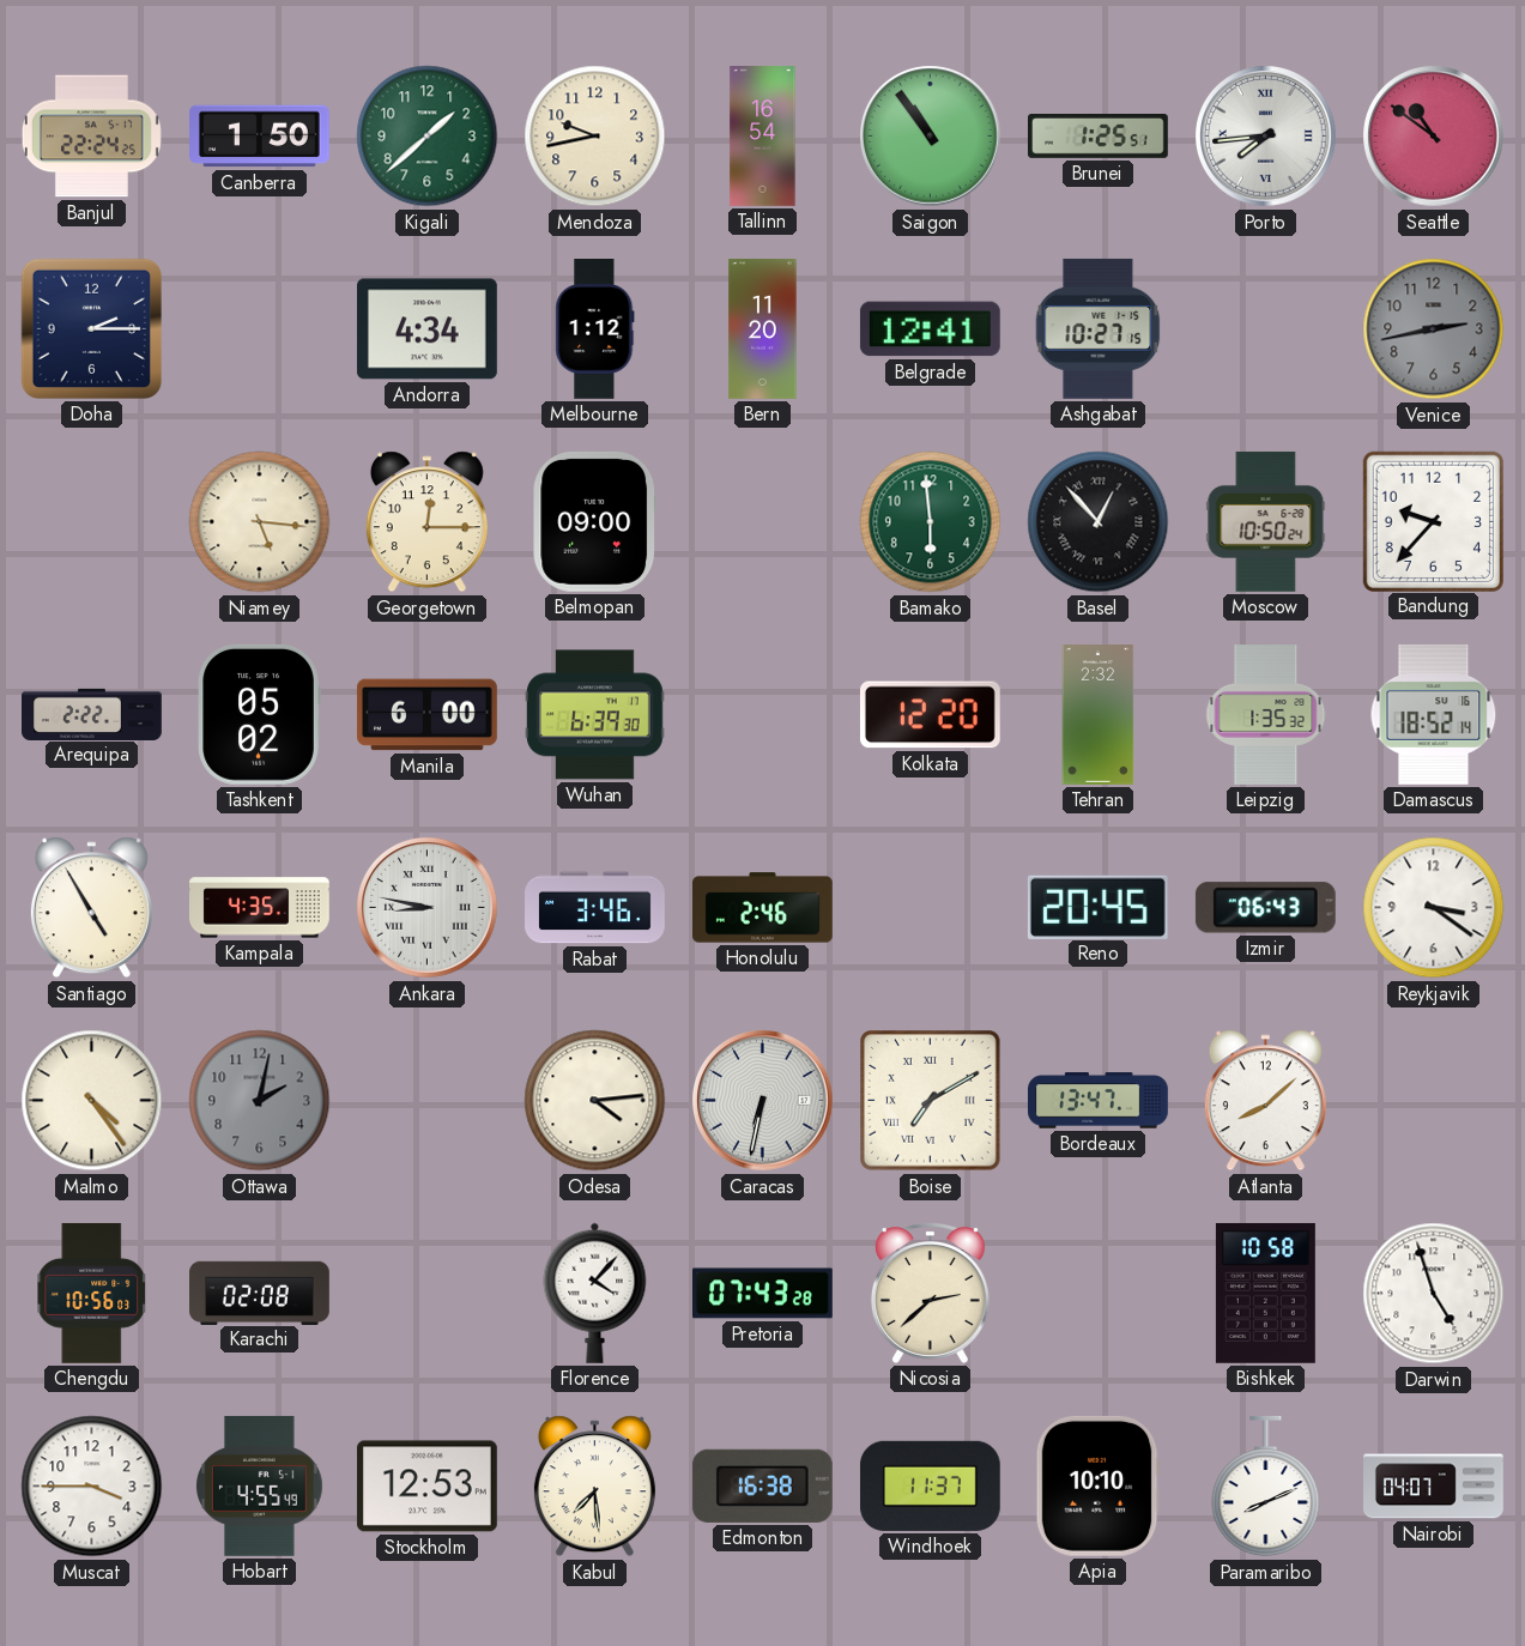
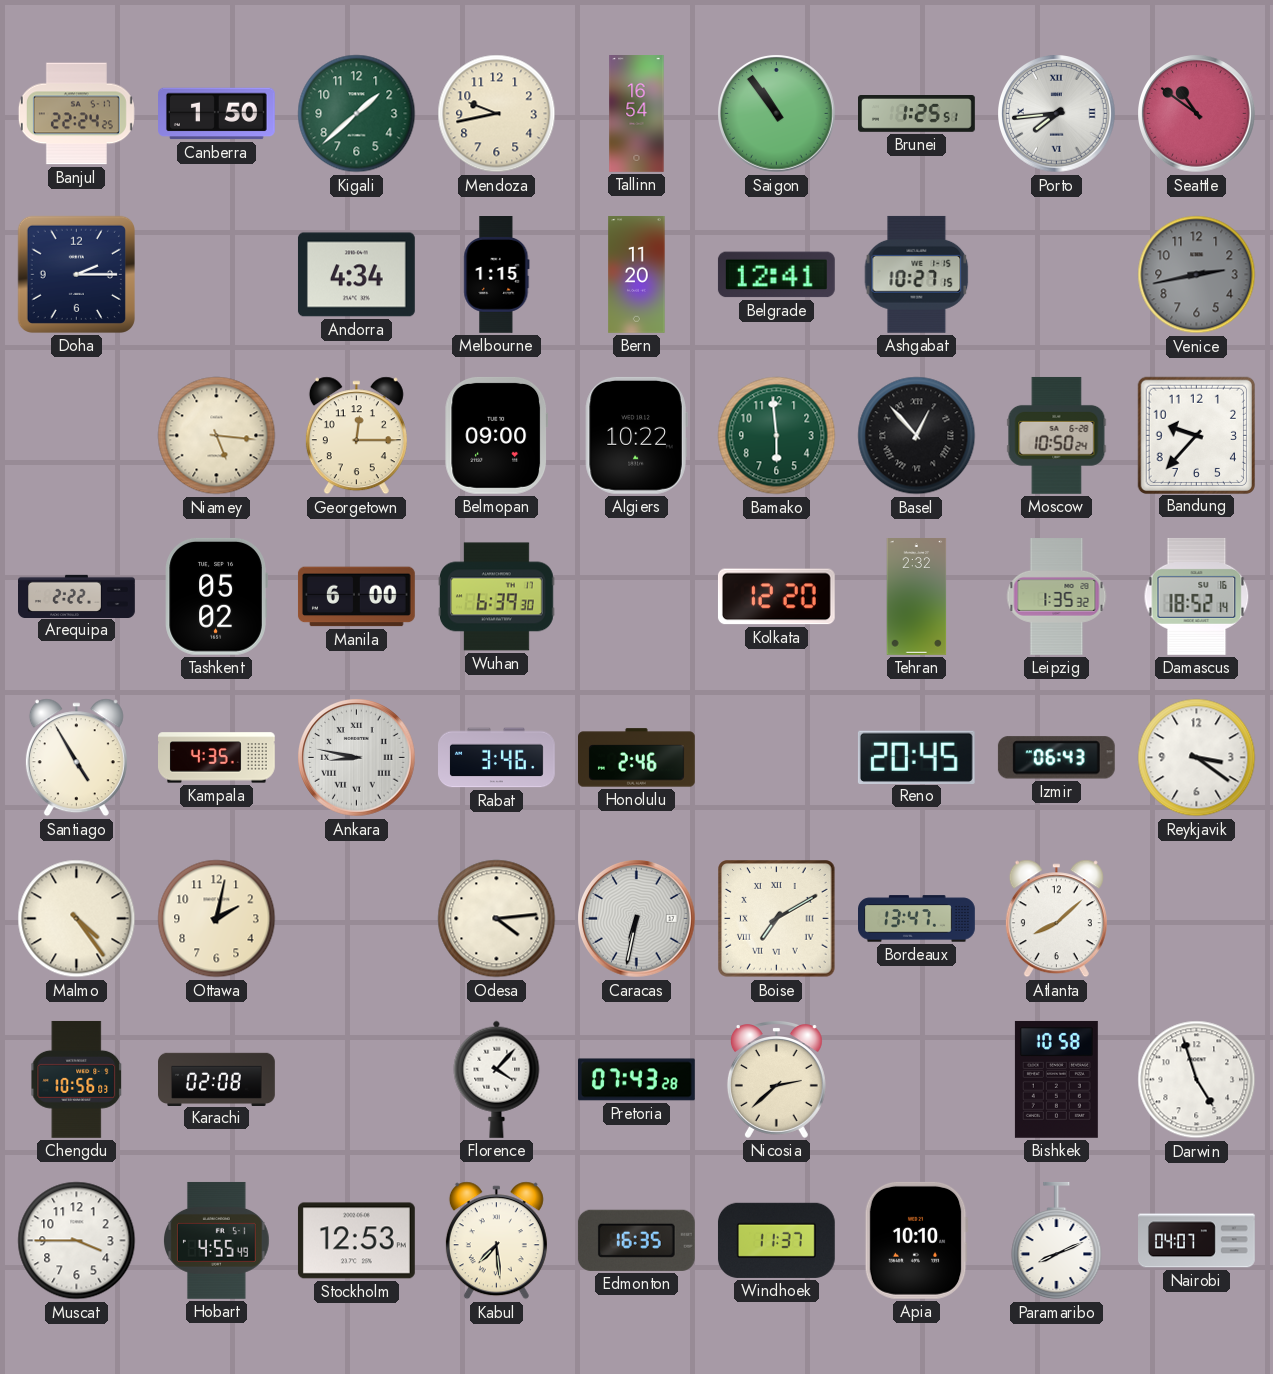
Melbourne: 1:12 -> 1:15
Algiers: none -> 10:22
Ottawa dial: grey -> cream
Edmonton: 16:38 -> 16:35
